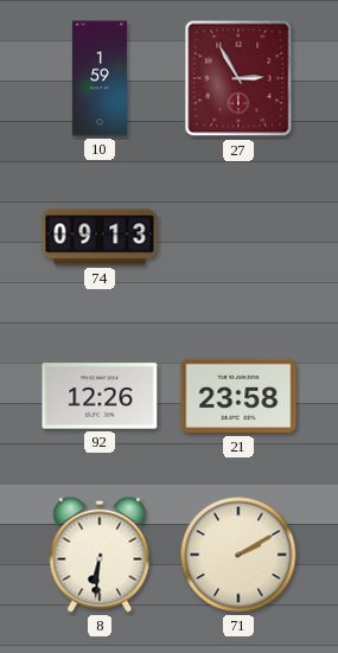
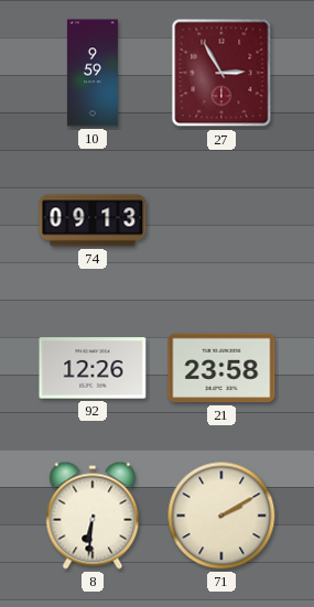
10: 1:59 -> 9:59
